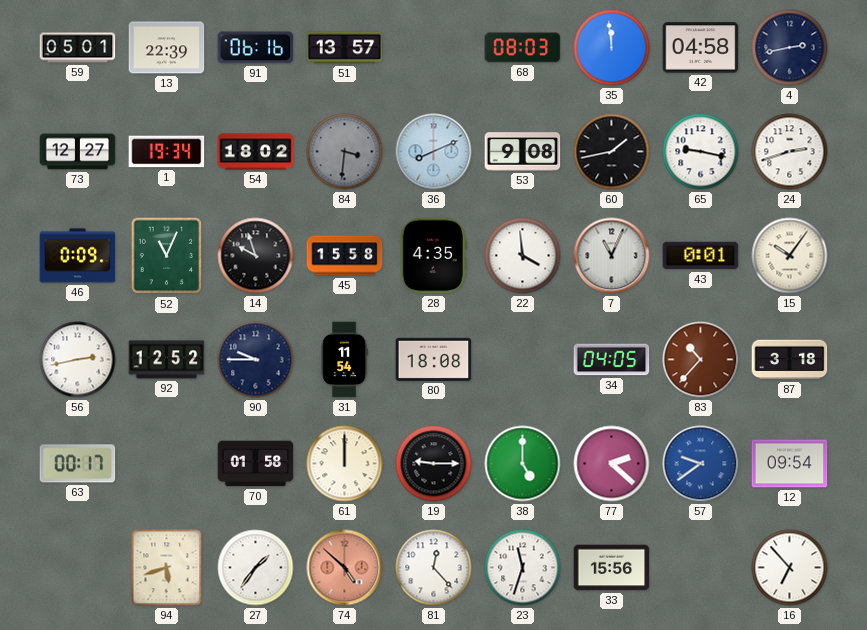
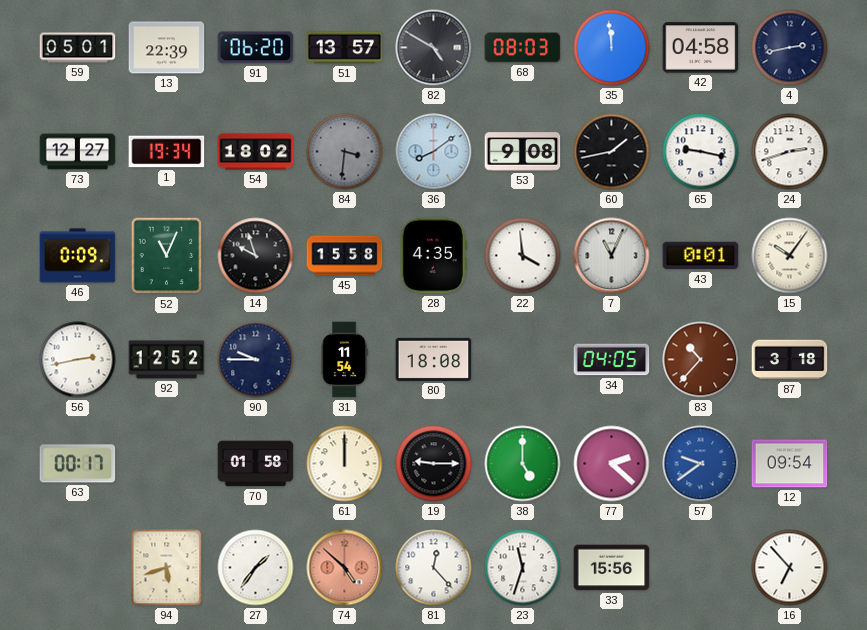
91: 06:16 -> 06:20
82: none -> 4:50
36: 8:11 -> 8:09
